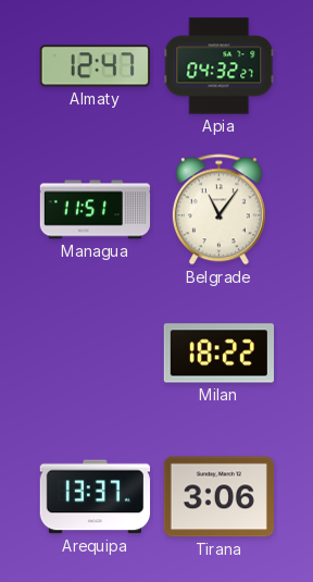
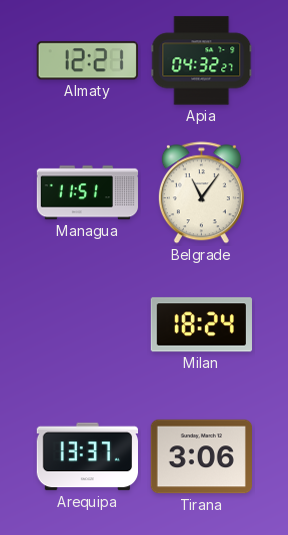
Almaty: 12:47 -> 12:21
Milan: 18:22 -> 18:24
